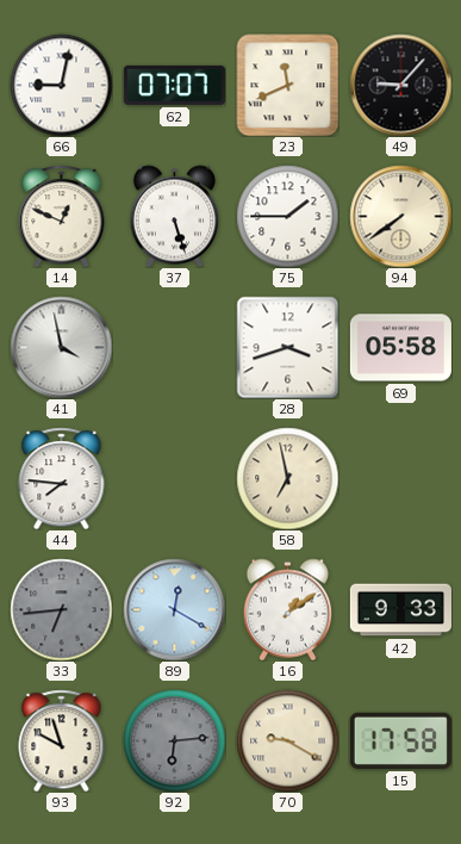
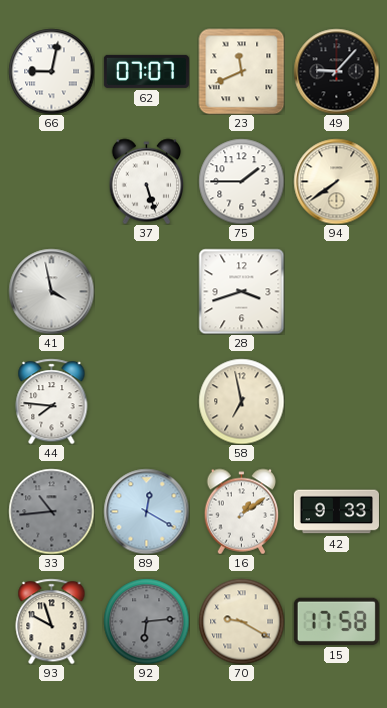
14: 12:49 -> none
69: 05:58 -> none
33: 6:44 -> 10:44
